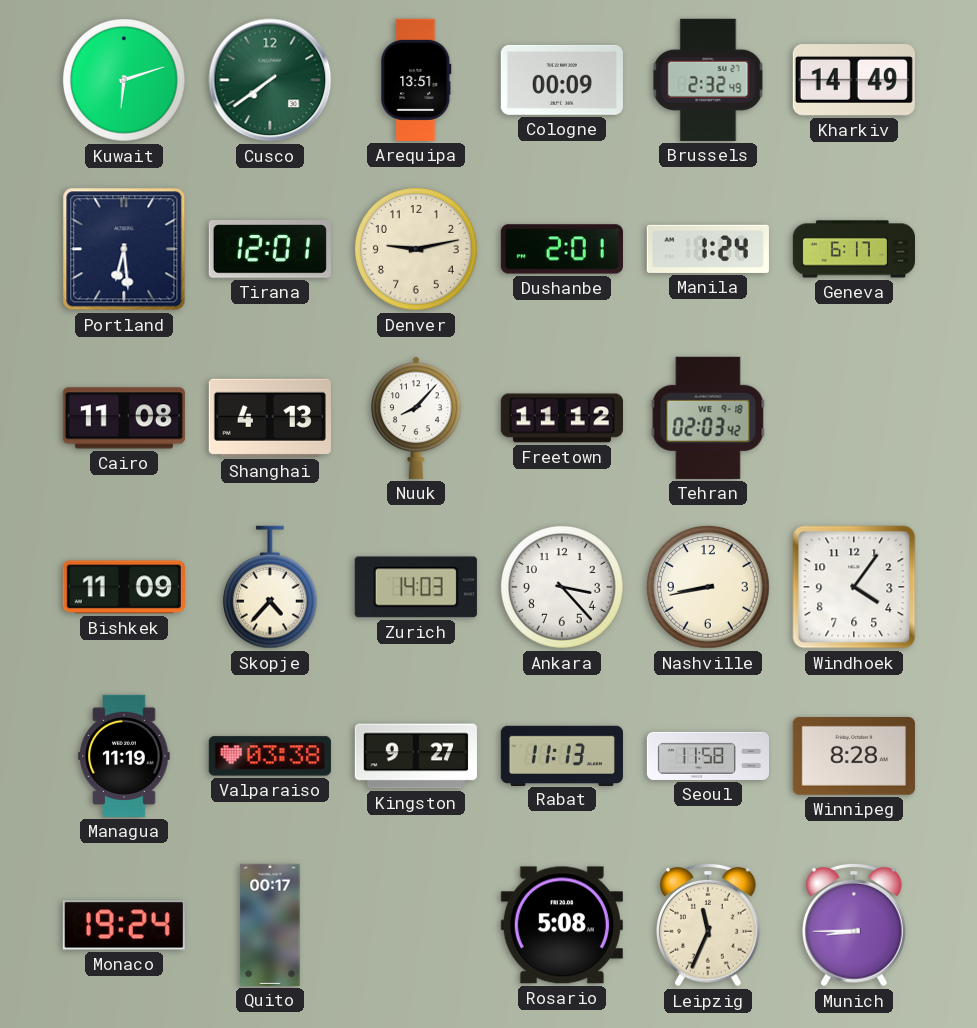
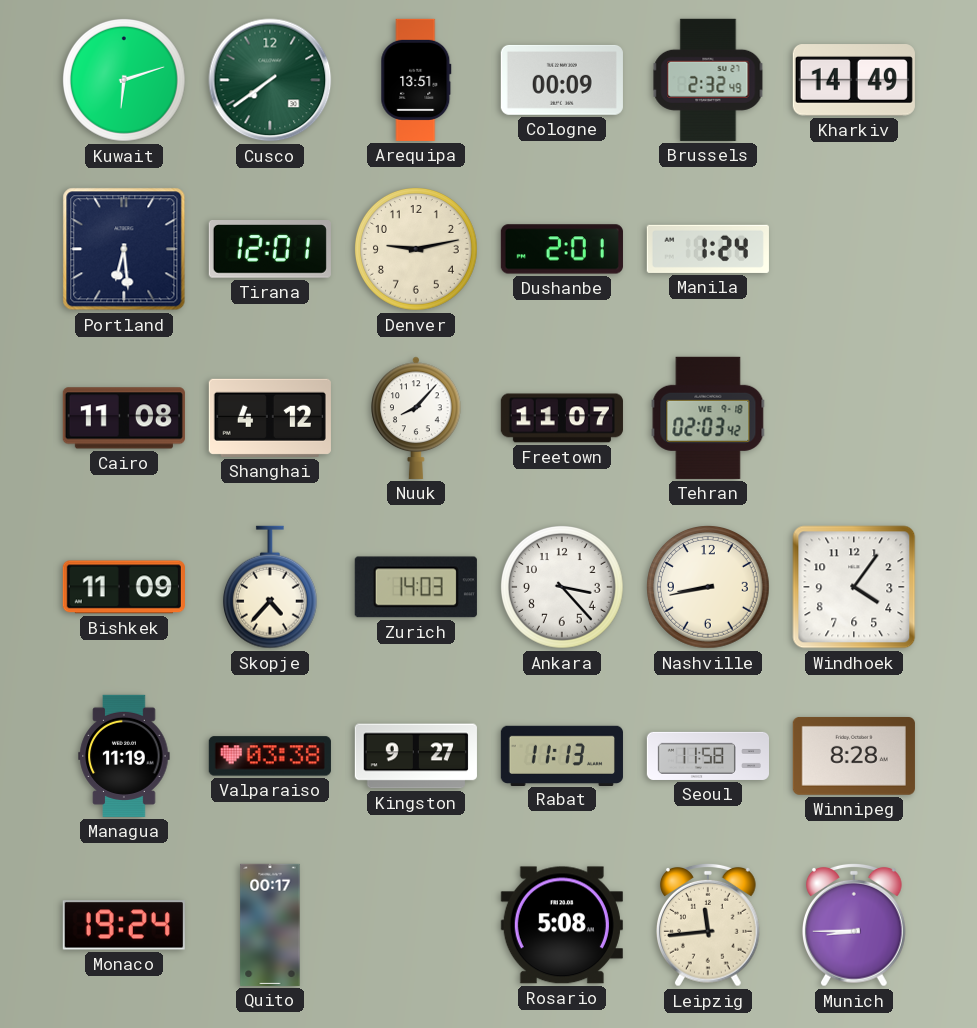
Geneva: 6:17 -> none
Shanghai: 4:13 -> 4:12
Freetown: 11:12 -> 11:07
Leipzig: 11:34 -> 11:44
